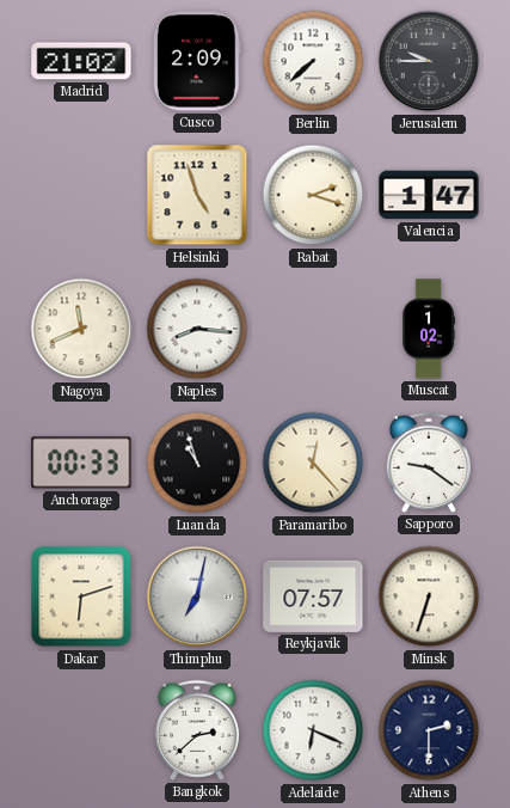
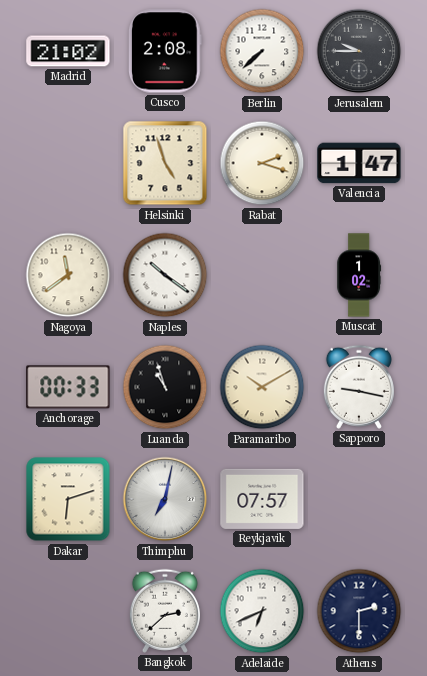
Cusco: 2:09 -> 2:08
Nagoya: 11:41 -> 11:39
Naples: 8:16 -> 10:21
Paramaribo: 12:23 -> 10:10
Sapporo: 9:21 -> 9:17
Minsk: 6:33 -> none
Adelaide: 6:19 -> 6:41
